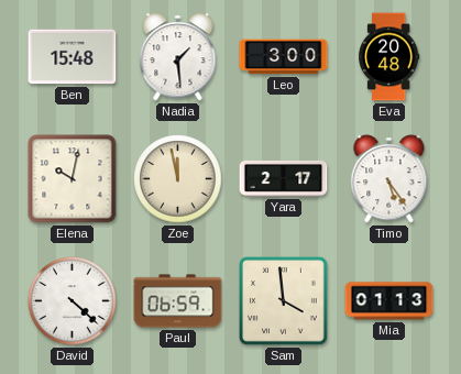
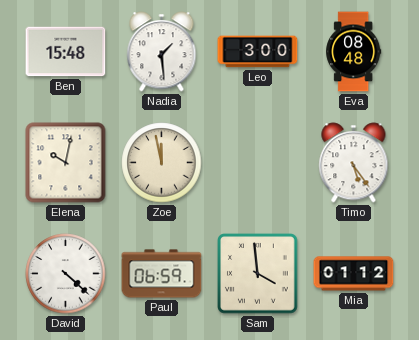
Eva: 20:48 -> 08:48
Yara: 2:17 -> none
Mia: 01:13 -> 01:12
